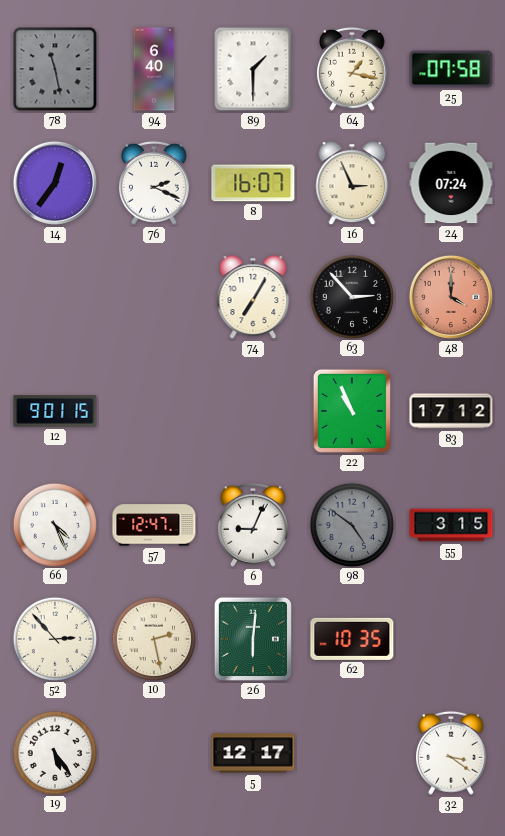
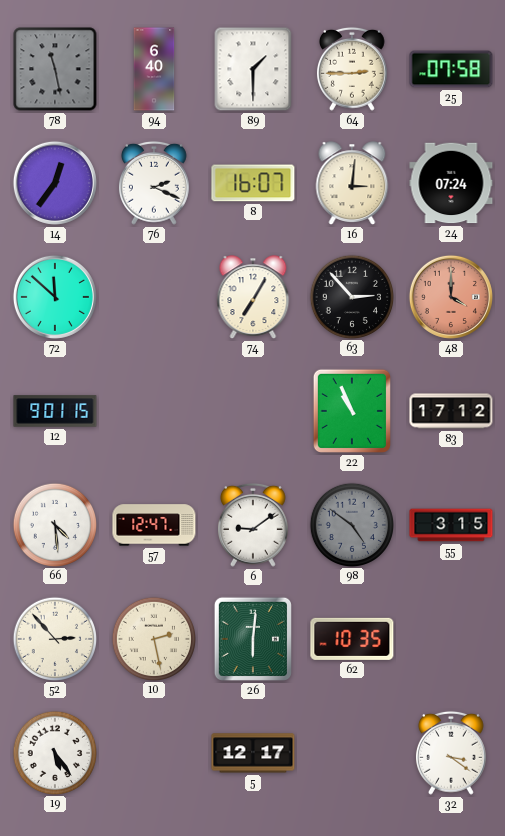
64: 1:17 -> 2:45
16: 2:56 -> 3:01
72: none -> 11:52
66: 4:26 -> 4:29
6: 9:04 -> 9:09
